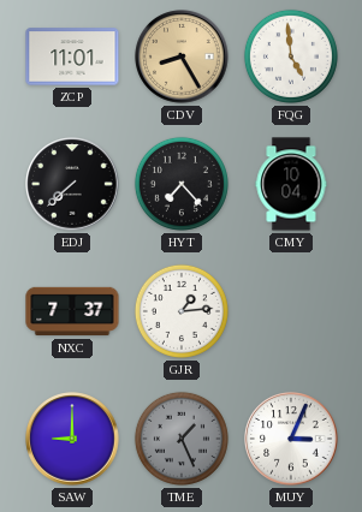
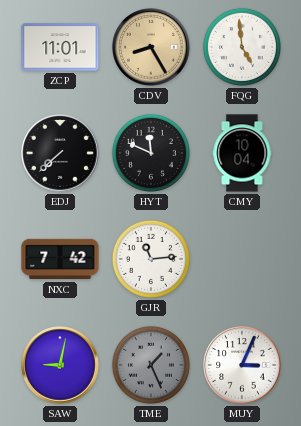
HYT: 7:23 -> 11:49
NXC: 7:37 -> 7:42
GJR: 1:14 -> 11:14
SAW: 9:00 -> 9:02
